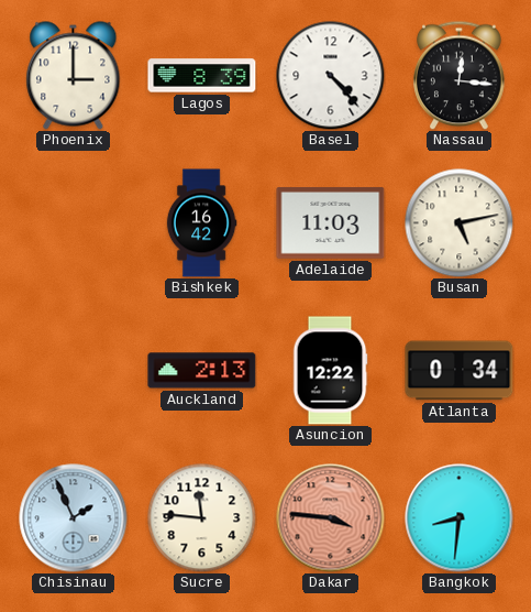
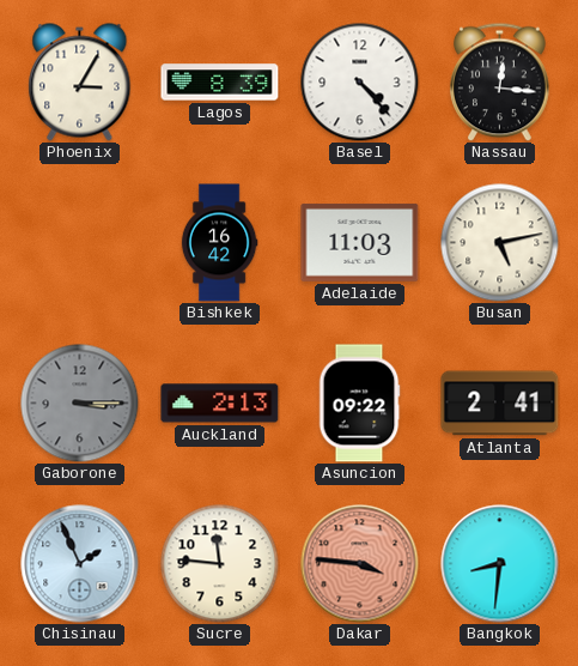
Phoenix: 3:00 -> 3:05
Gaborone: none -> 3:15
Asuncion: 12:22 -> 09:22
Atlanta: 0:34 -> 2:41
